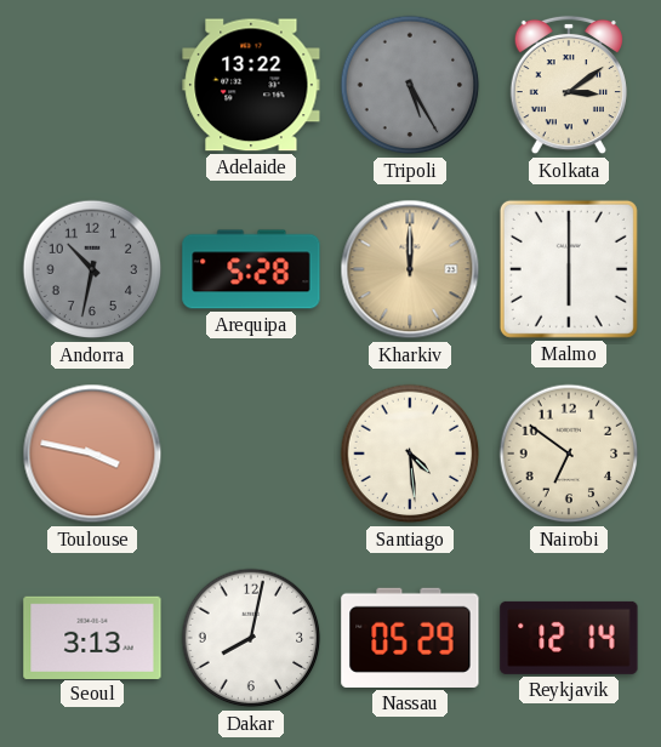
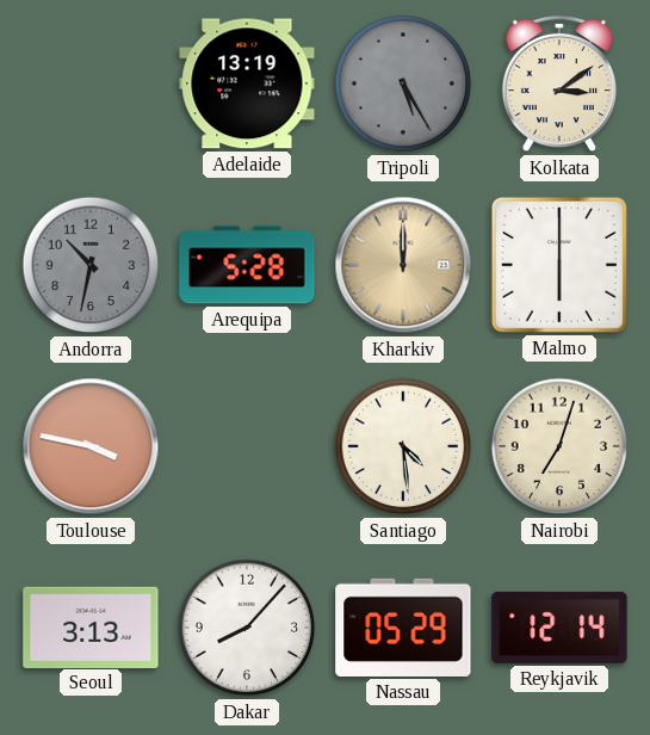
Adelaide: 13:22 -> 13:19
Nairobi: 6:51 -> 7:03
Dakar: 8:02 -> 8:07
